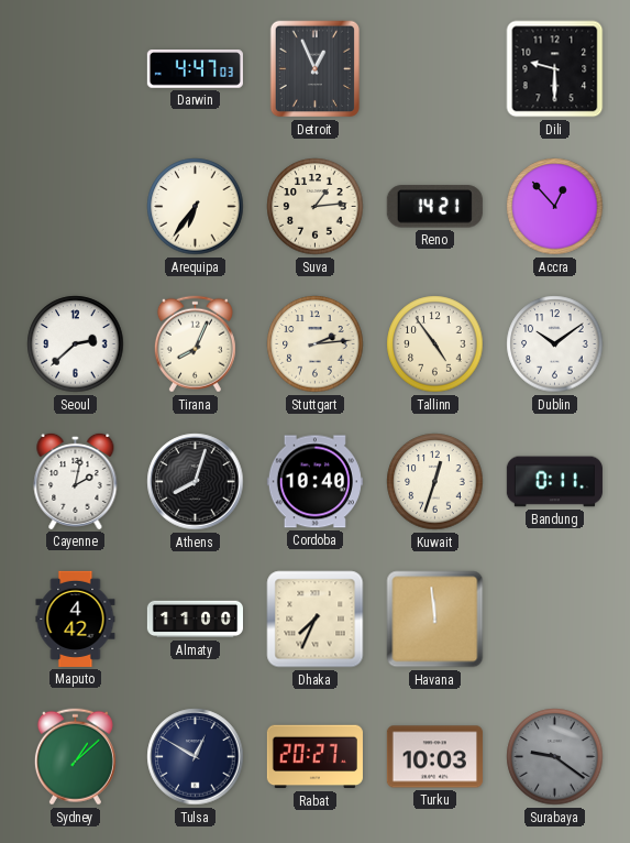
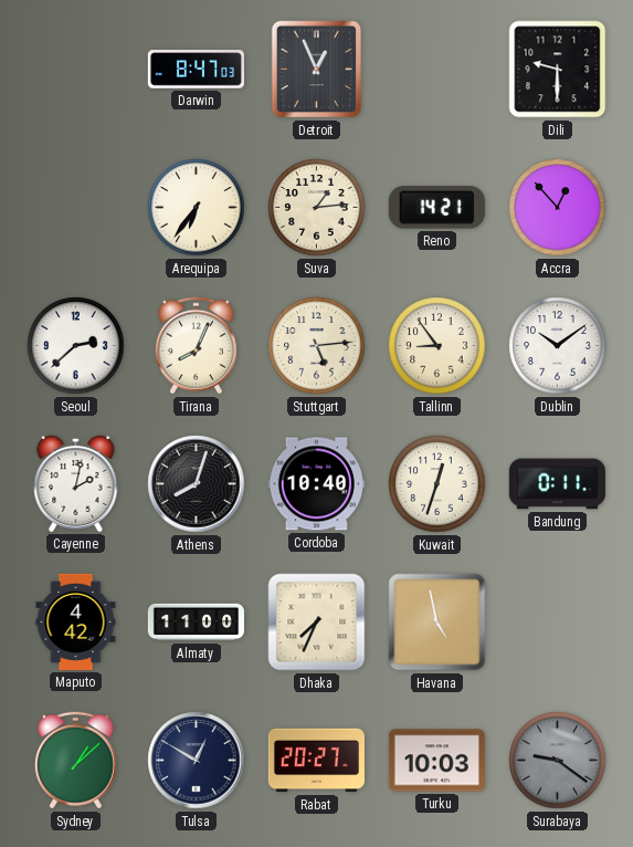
Darwin: 4:47 -> 8:47
Stuttgart: 2:14 -> 5:14
Tallinn: 4:54 -> 8:54
Havana: 11:59 -> 4:58
